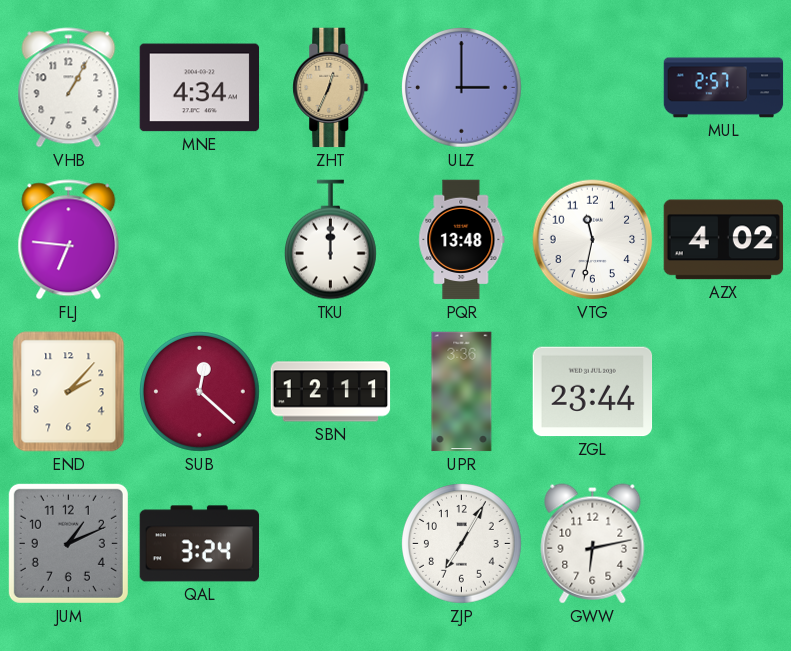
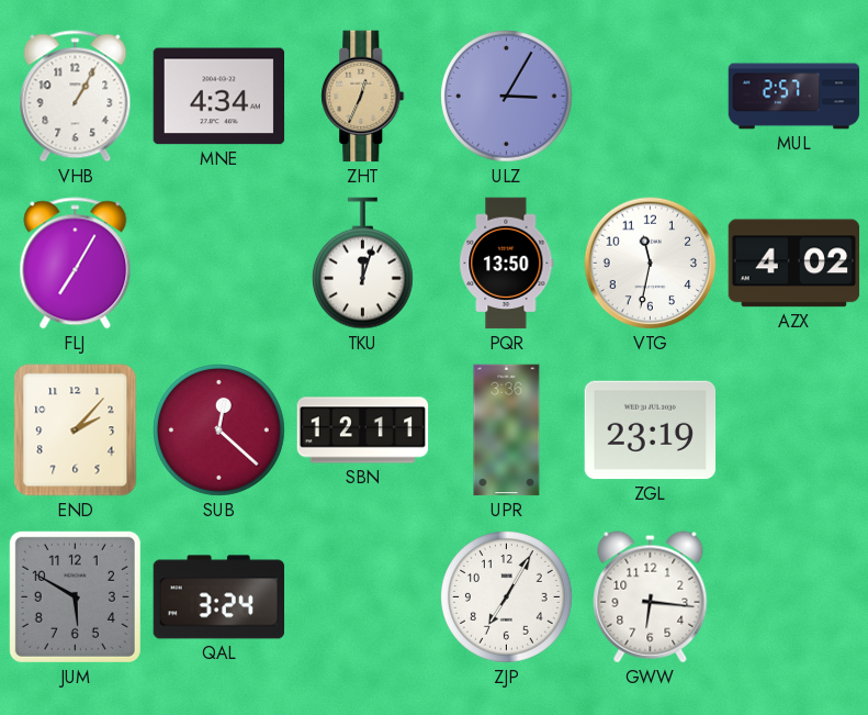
ULZ: 3:00 -> 3:05
FLJ: 6:46 -> 7:05
TKU: 12:00 -> 12:03
PQR: 13:48 -> 13:50
ZGL: 23:44 -> 23:19
JUM: 1:11 -> 5:50
GWW: 6:13 -> 6:16
